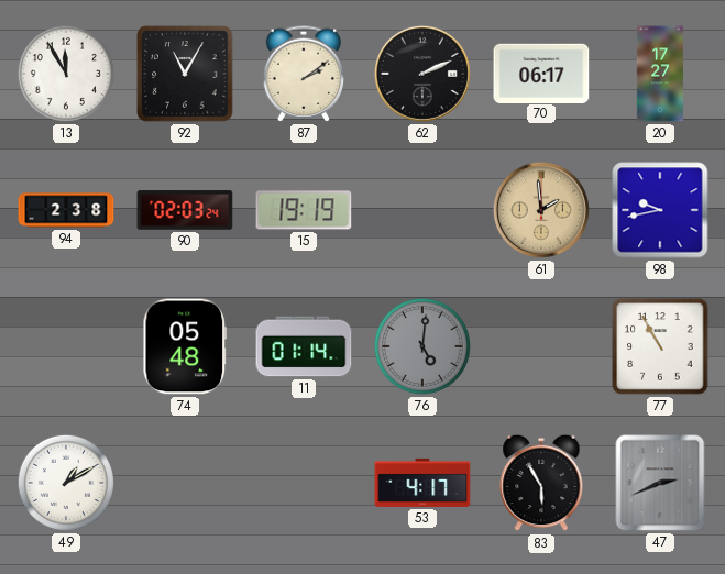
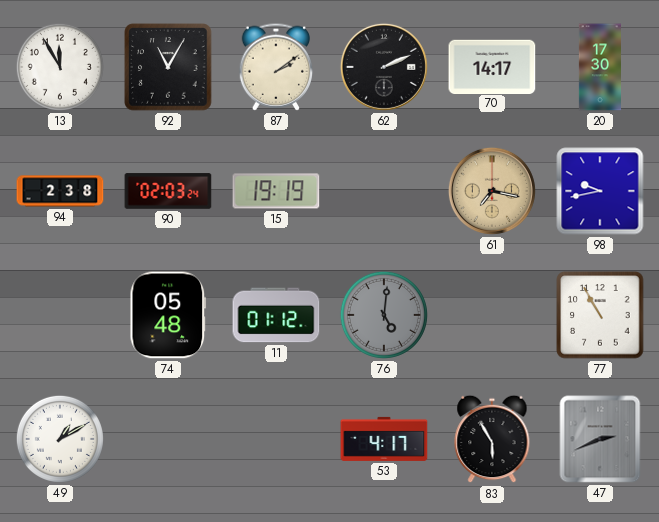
70: 06:17 -> 14:17
20: 17:27 -> 17:30
61: 1:59 -> 7:17
11: 01:14 -> 01:12
